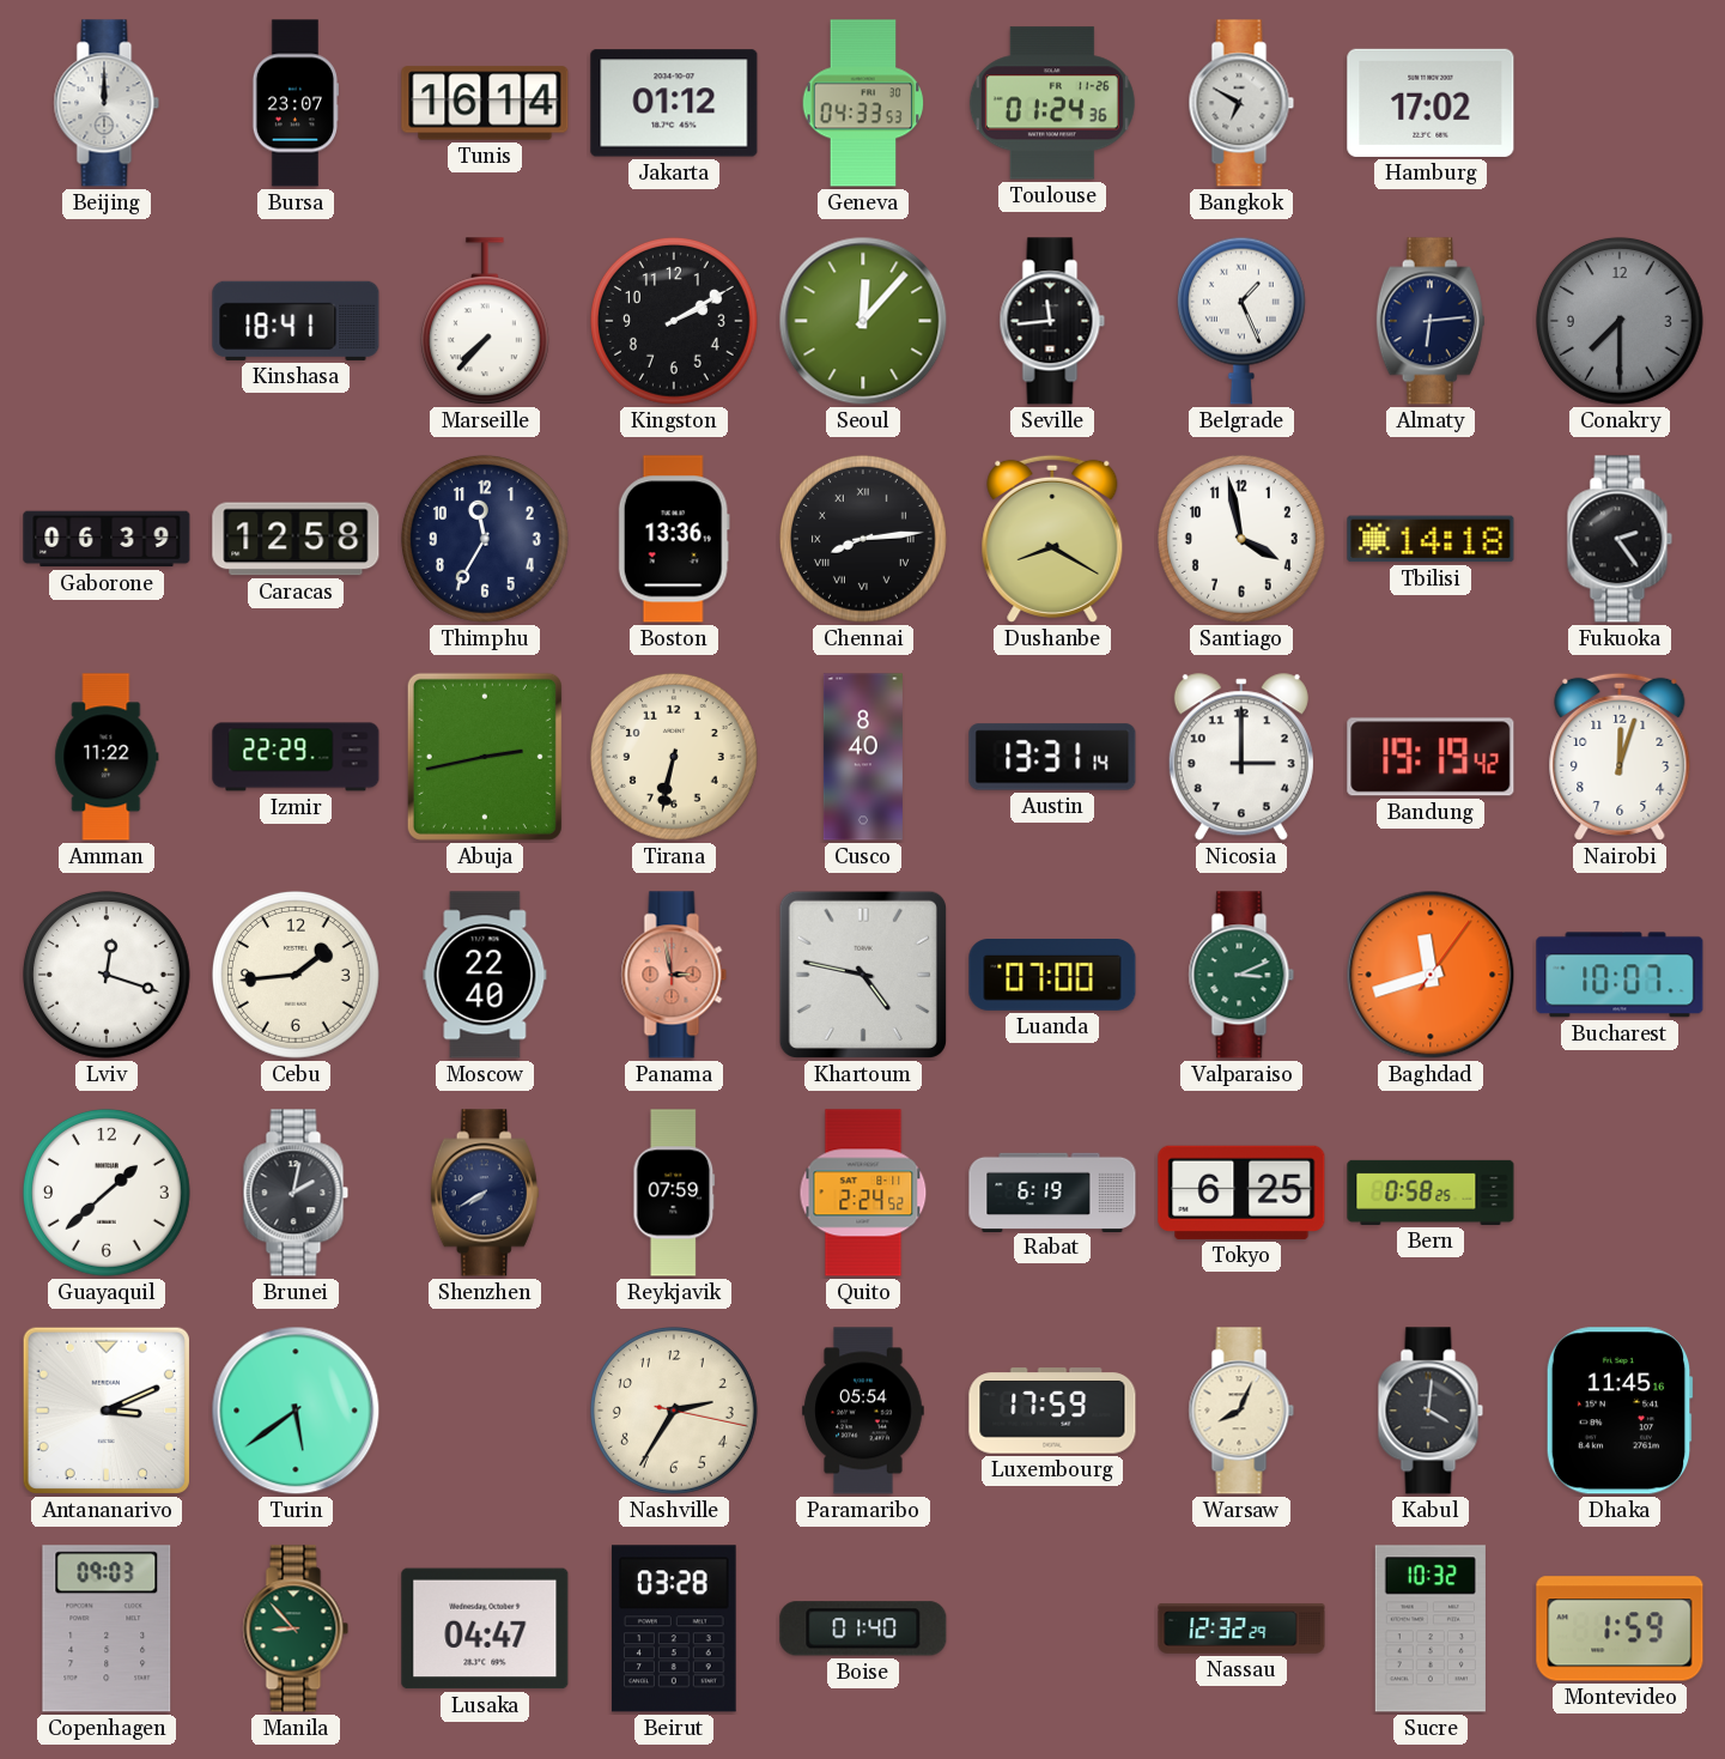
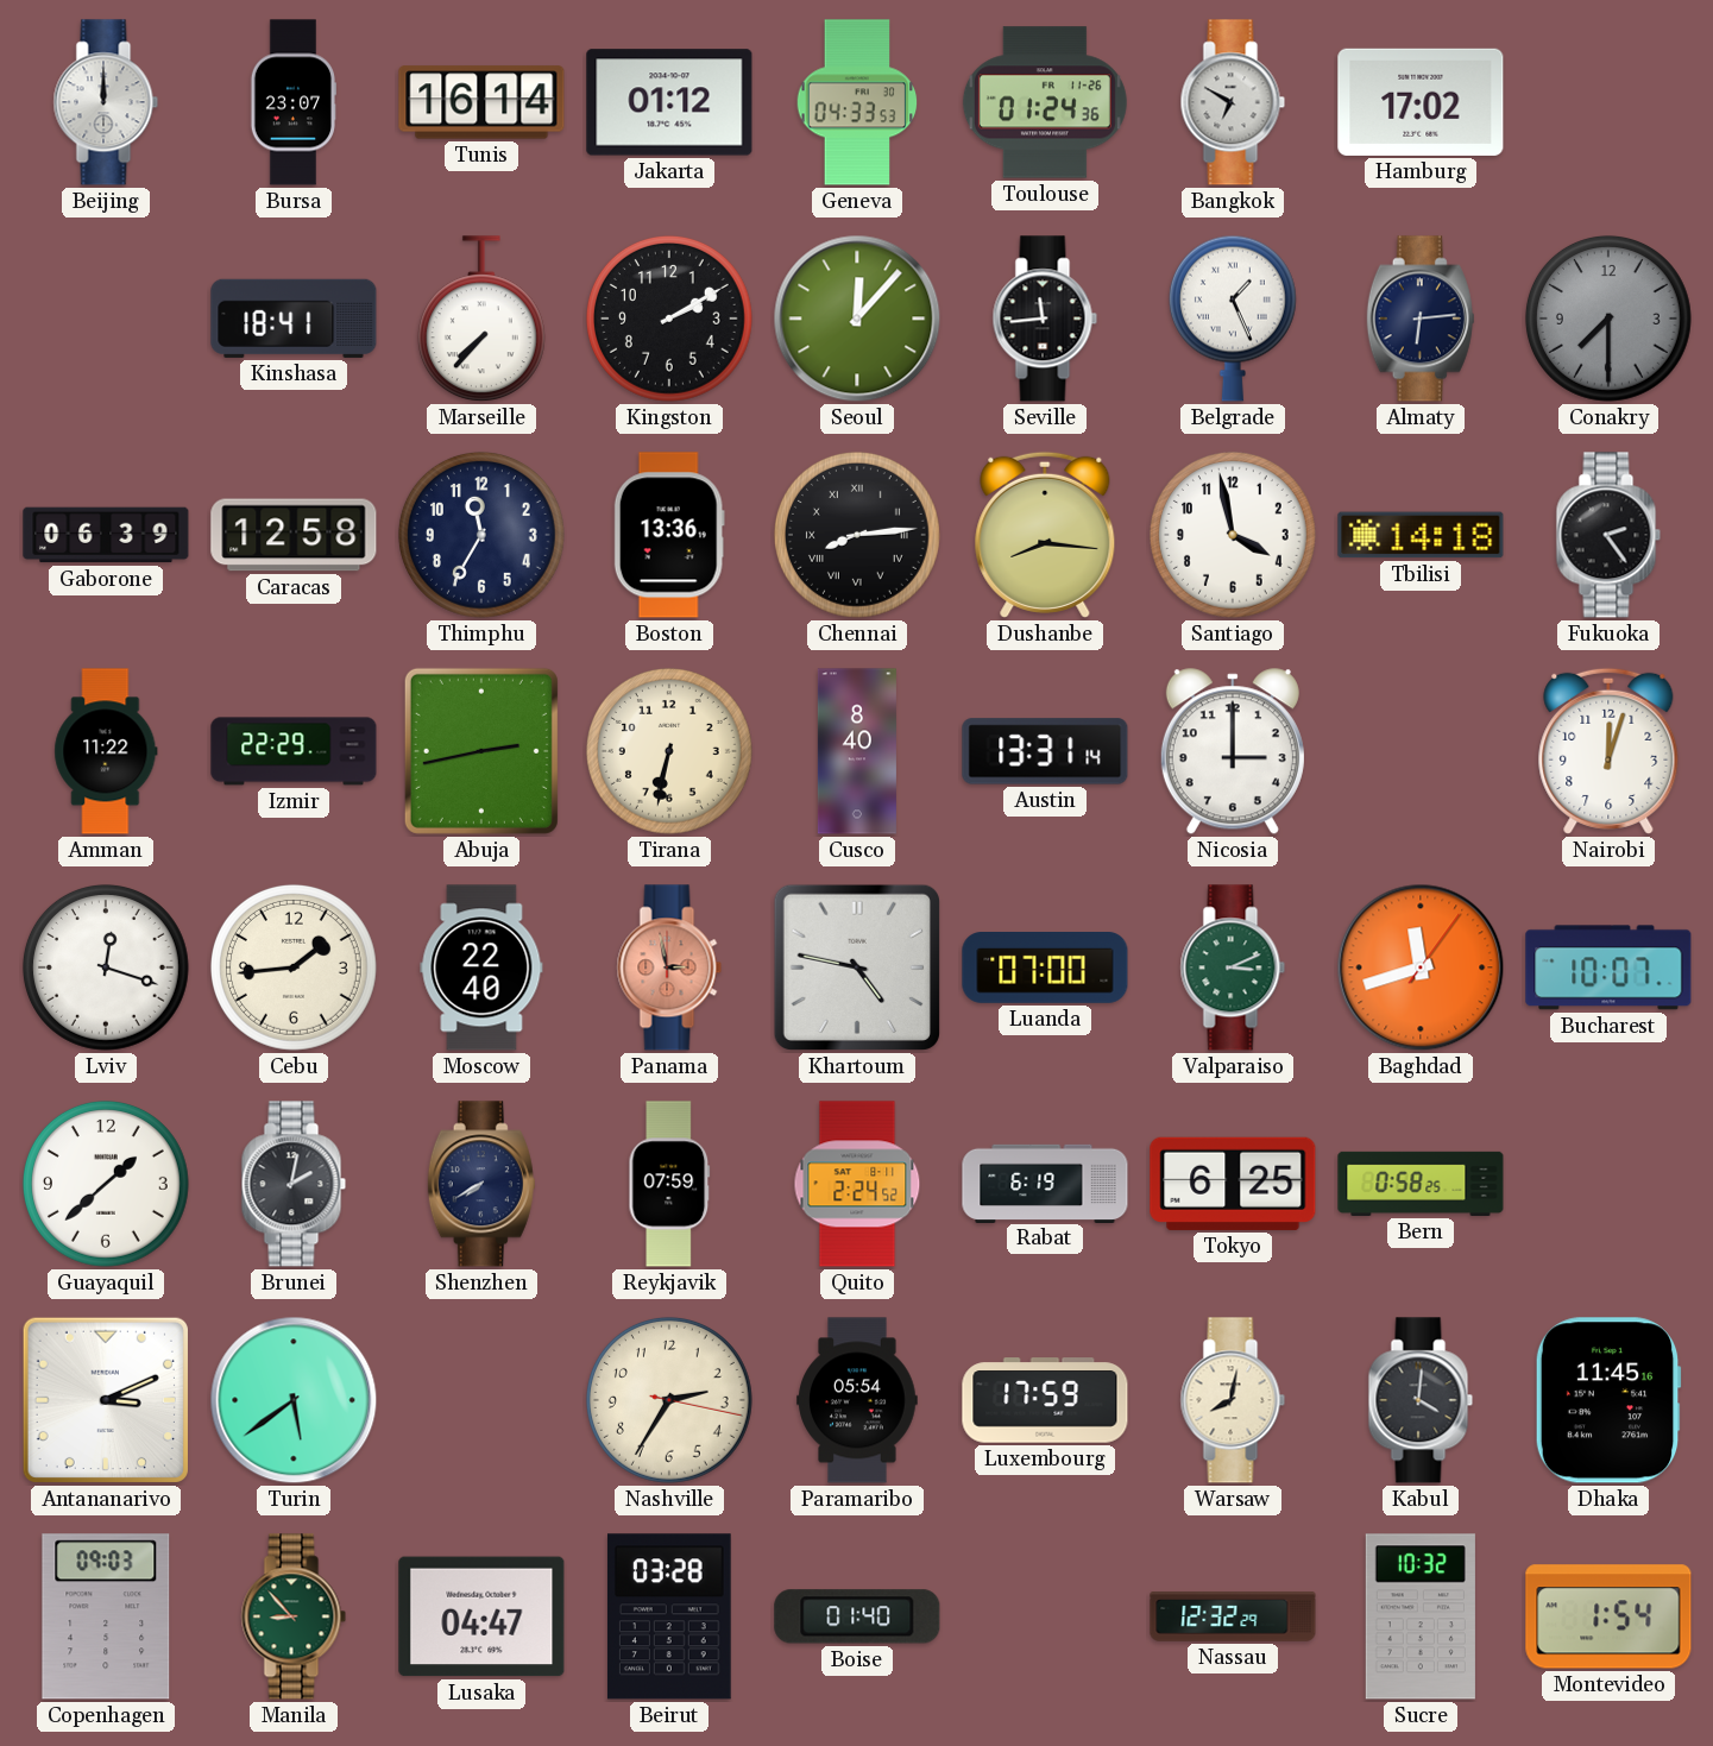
Dushanbe: 8:20 -> 8:16
Bandung: 19:19 -> none
Warsaw: 8:04 -> 8:02
Montevideo: 1:59 -> 1:54
